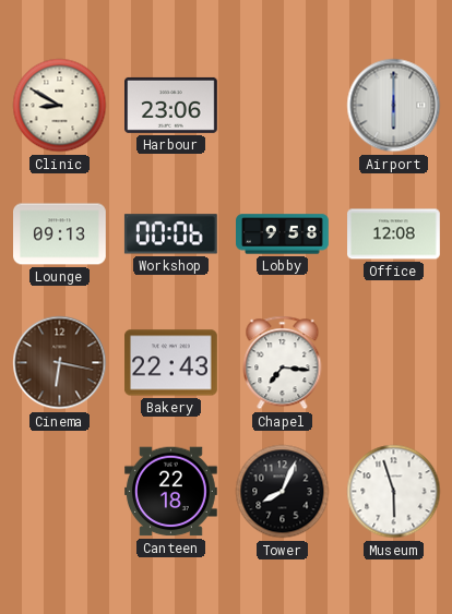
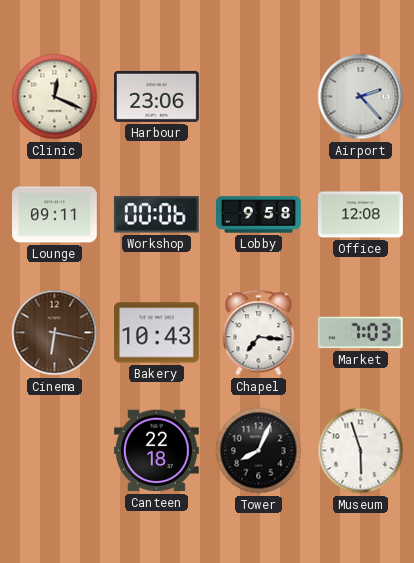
Clinic: 8:50 -> 12:19
Airport: 6:00 -> 2:23
Lounge: 09:13 -> 09:11
Bakery: 22:43 -> 10:43
Market: none -> 7:03
